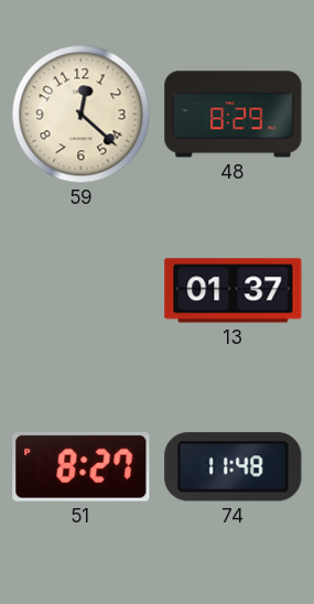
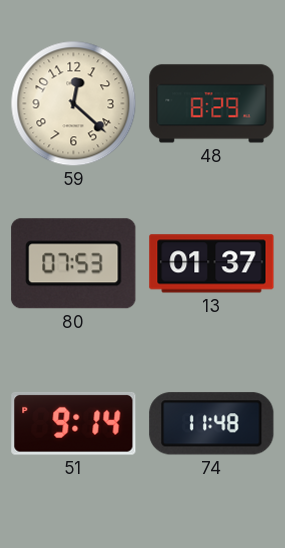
80: none -> 07:53
51: 8:27 -> 9:14
